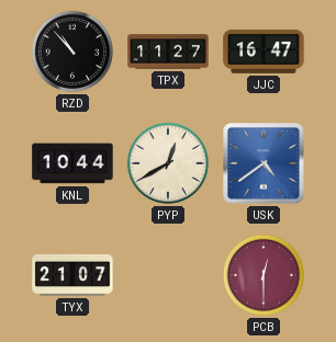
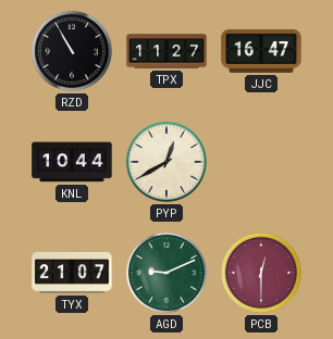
RZD: 10:53 -> 10:55
USK: 4:39 -> none
AGD: none -> 9:11
